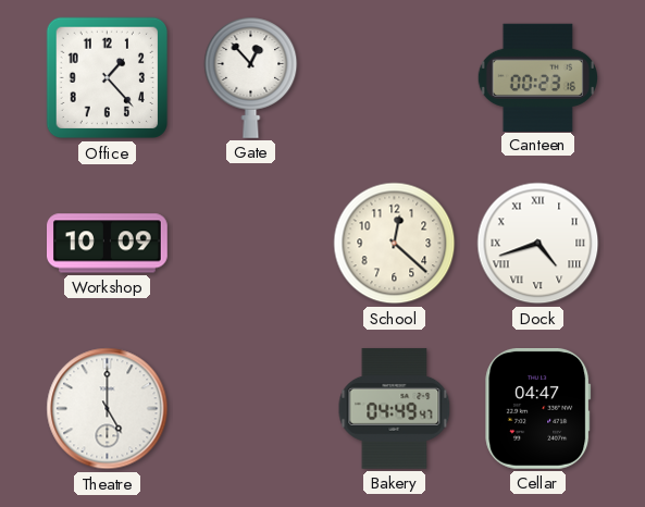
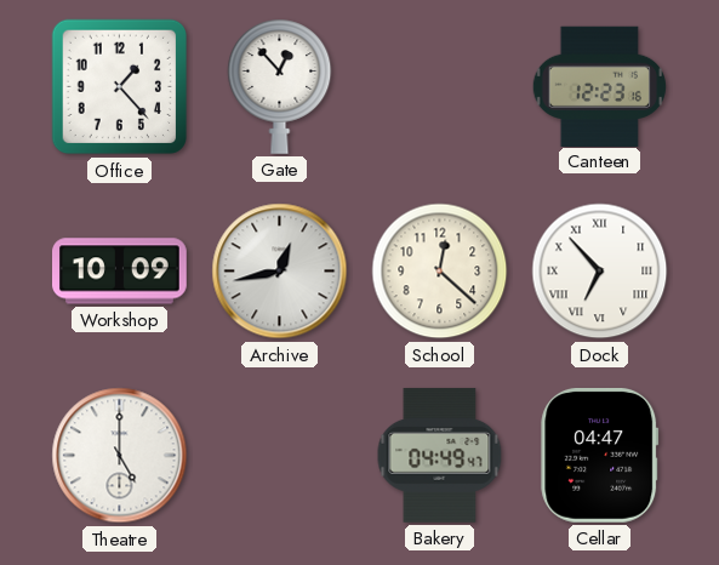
Canteen: 00:23 -> 12:23
Archive: none -> 12:43
Dock: 4:42 -> 6:53
